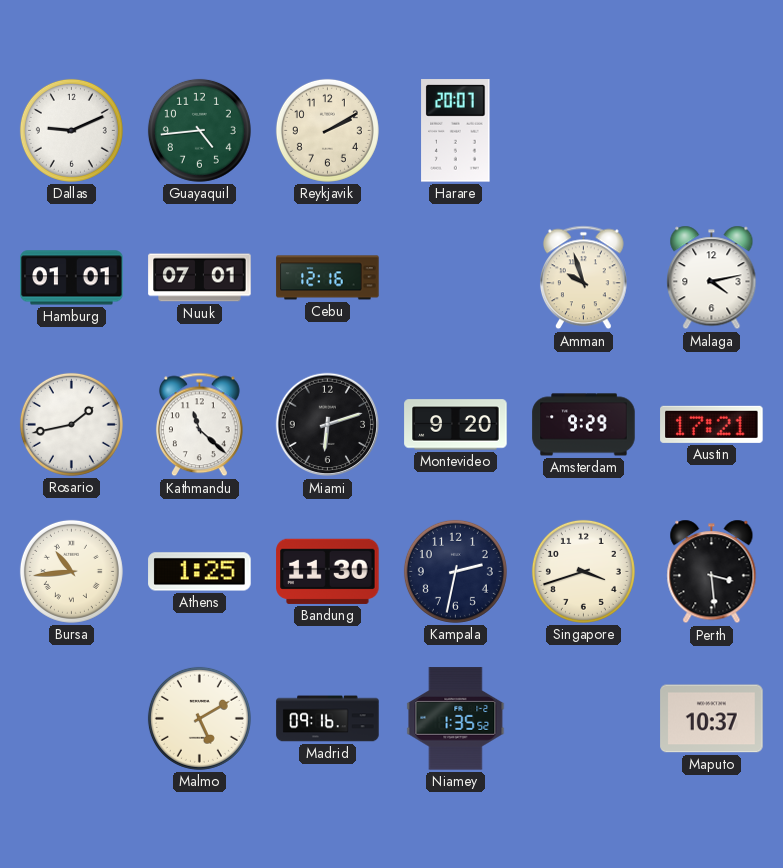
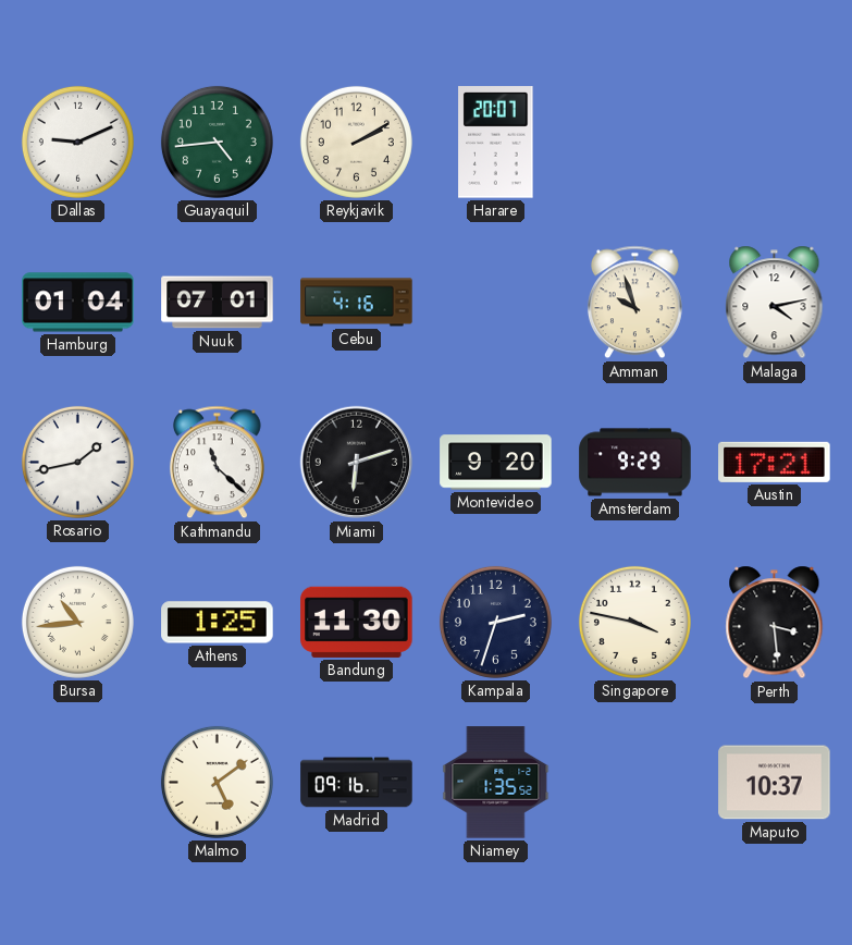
Hamburg: 01:01 -> 01:04
Cebu: 12:16 -> 4:16
Kampala: 2:32 -> 2:33
Singapore: 3:42 -> 3:47
Malmo: 5:10 -> 5:09
